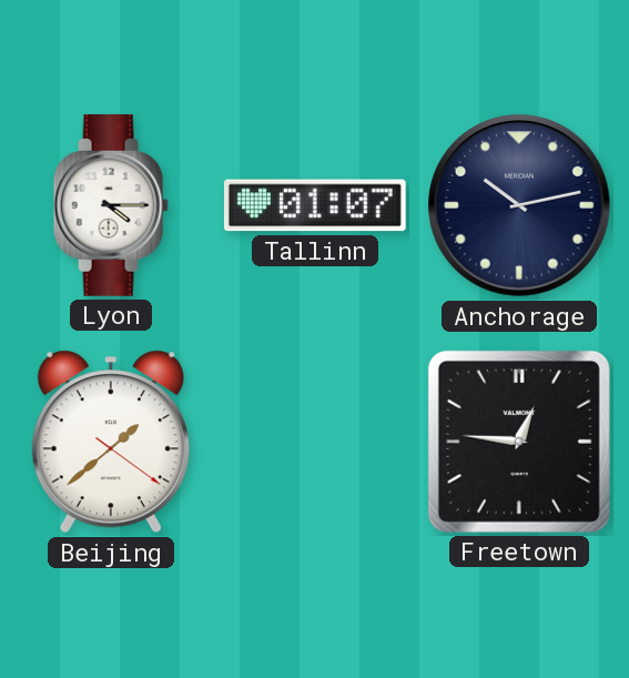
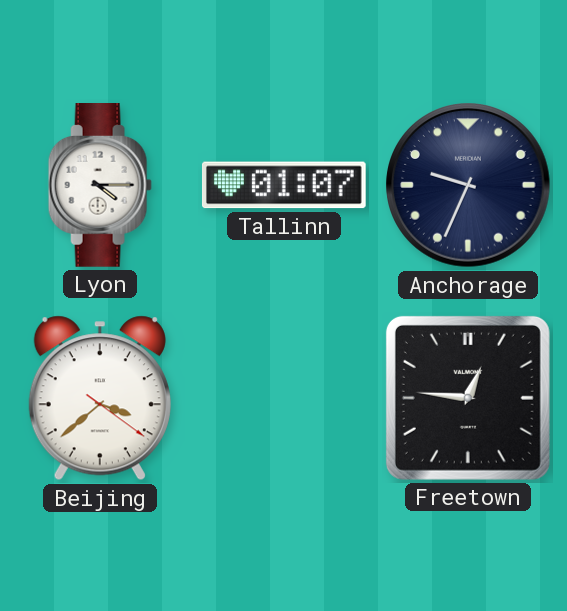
Anchorage: 10:13 -> 9:34
Beijing: 1:38 -> 3:38
